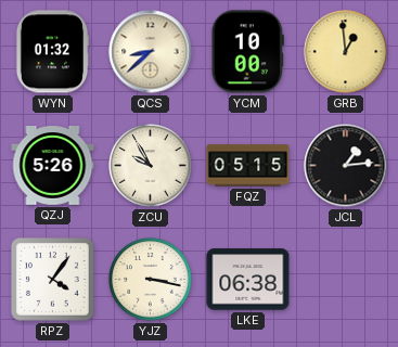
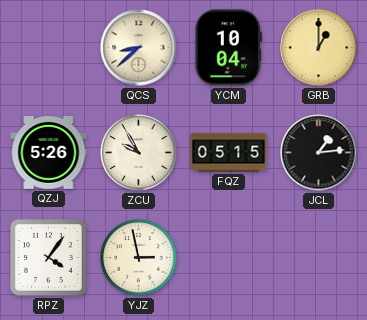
WYN: 01:32 -> none
YCM: 10:00 -> 10:04
GRB: 12:59 -> 1:00
YJZ: 3:17 -> 2:58
LKE: 06:38 -> none
